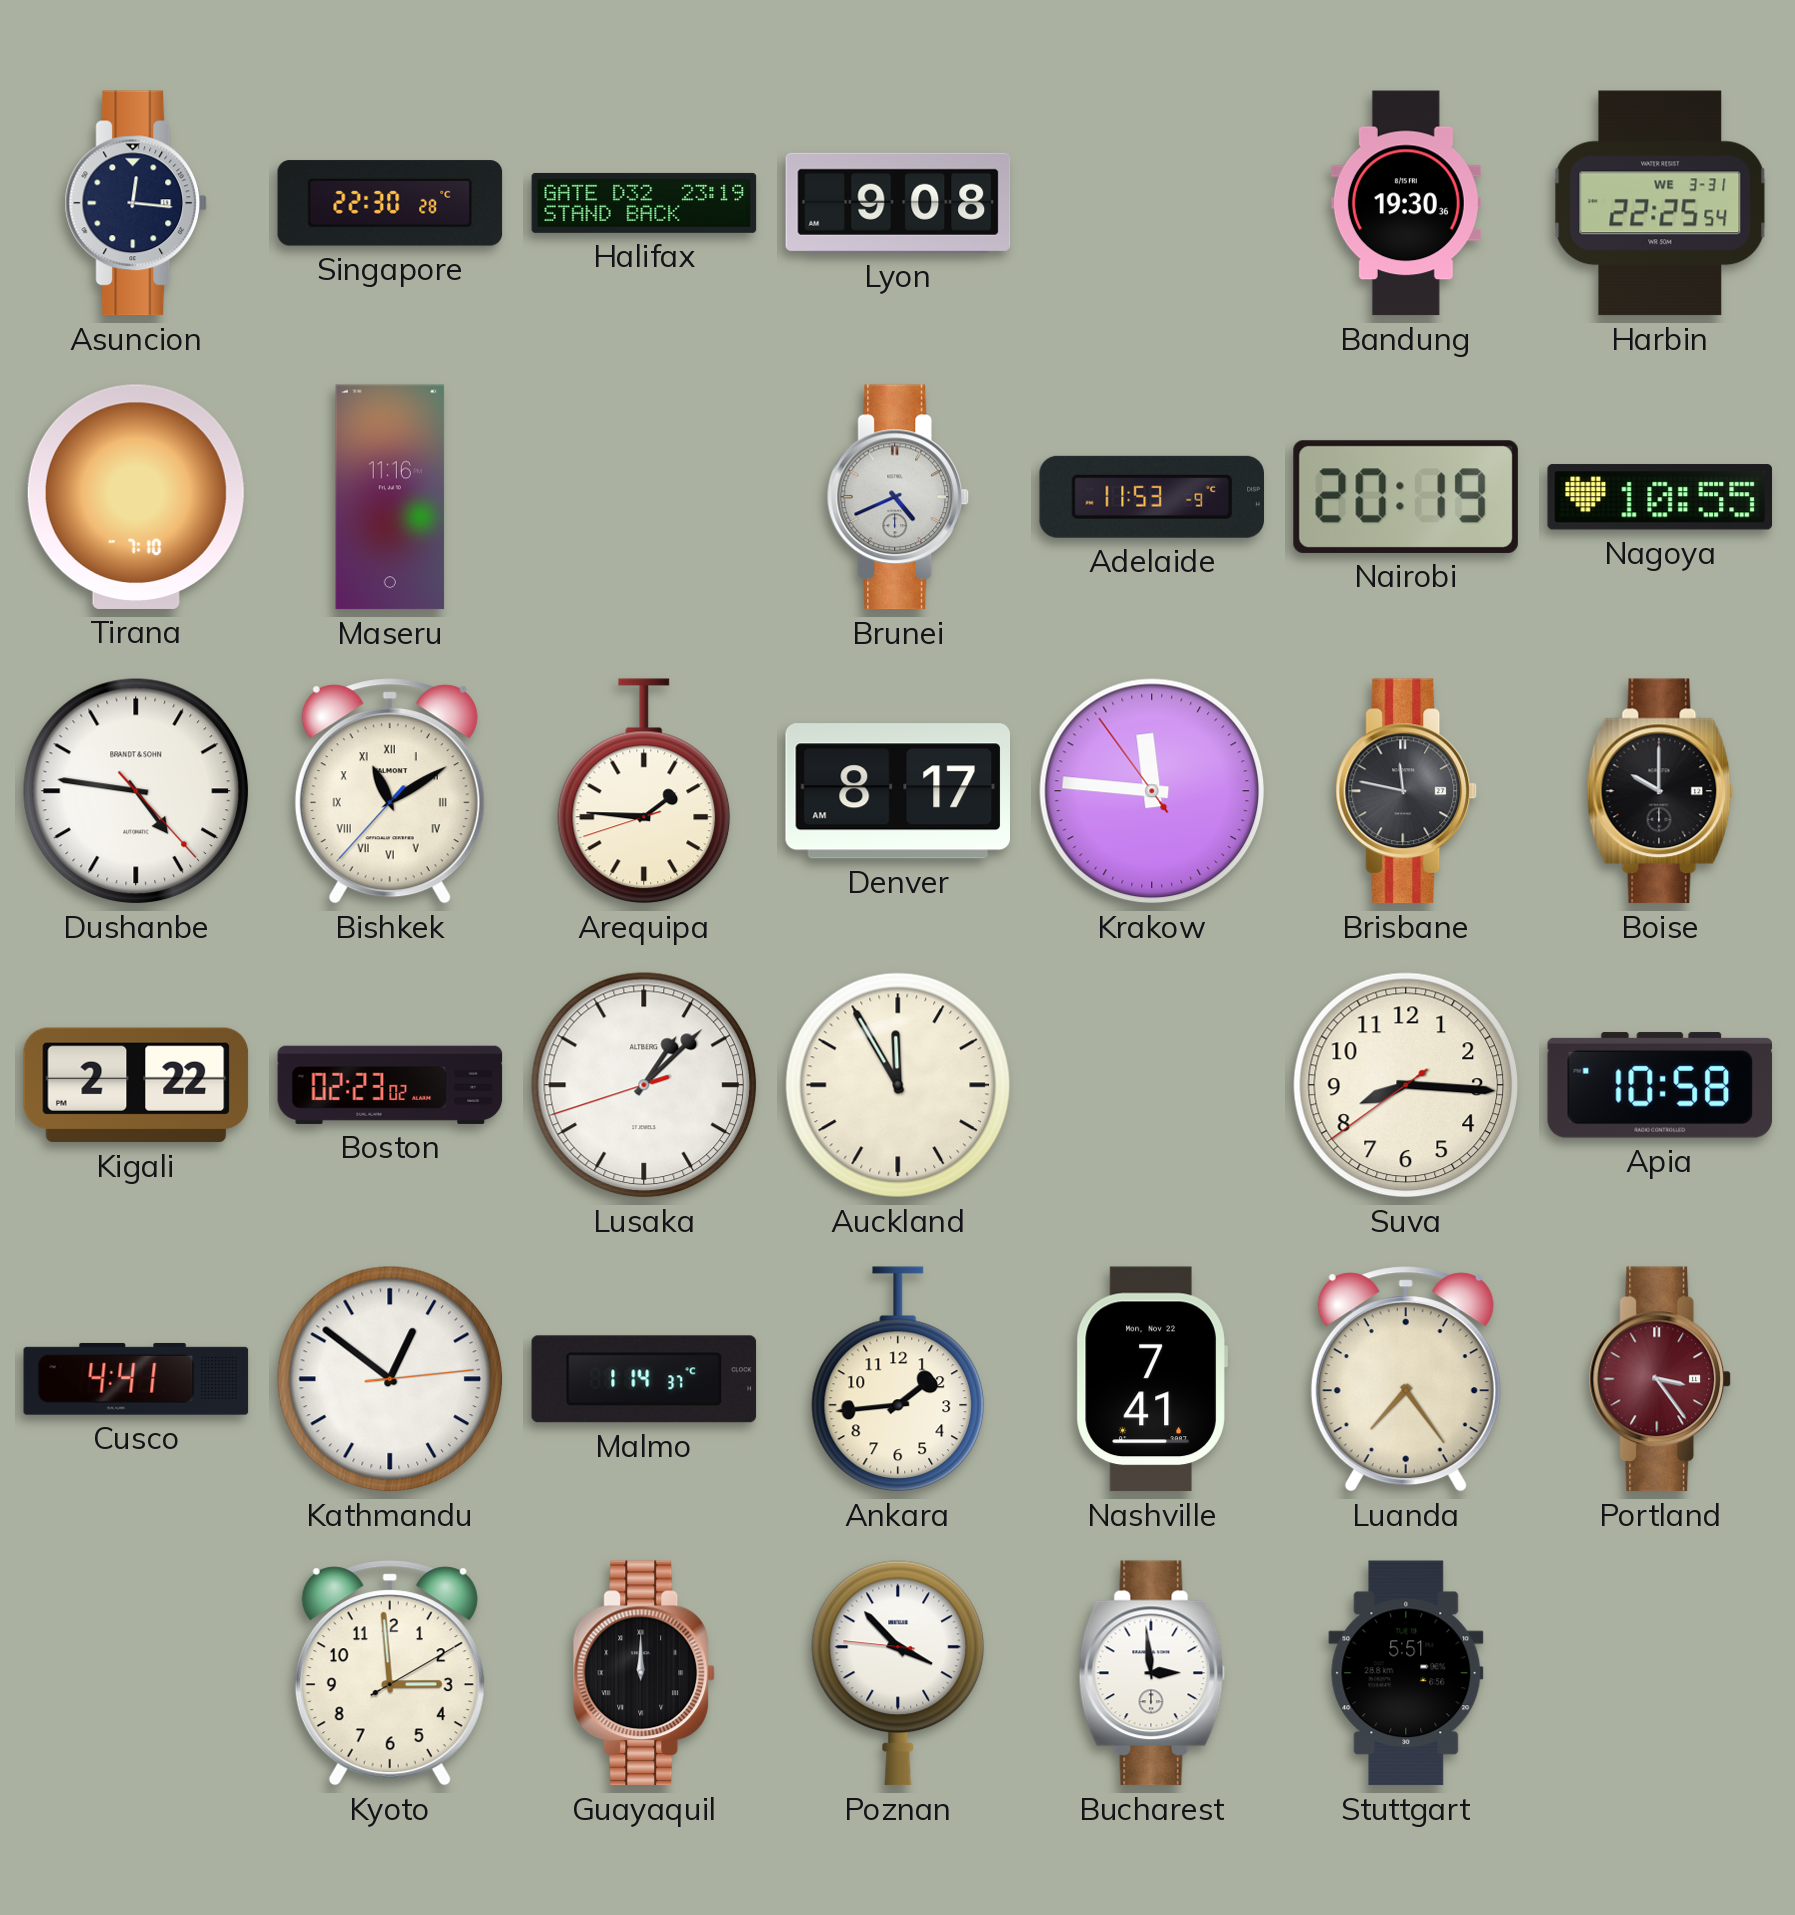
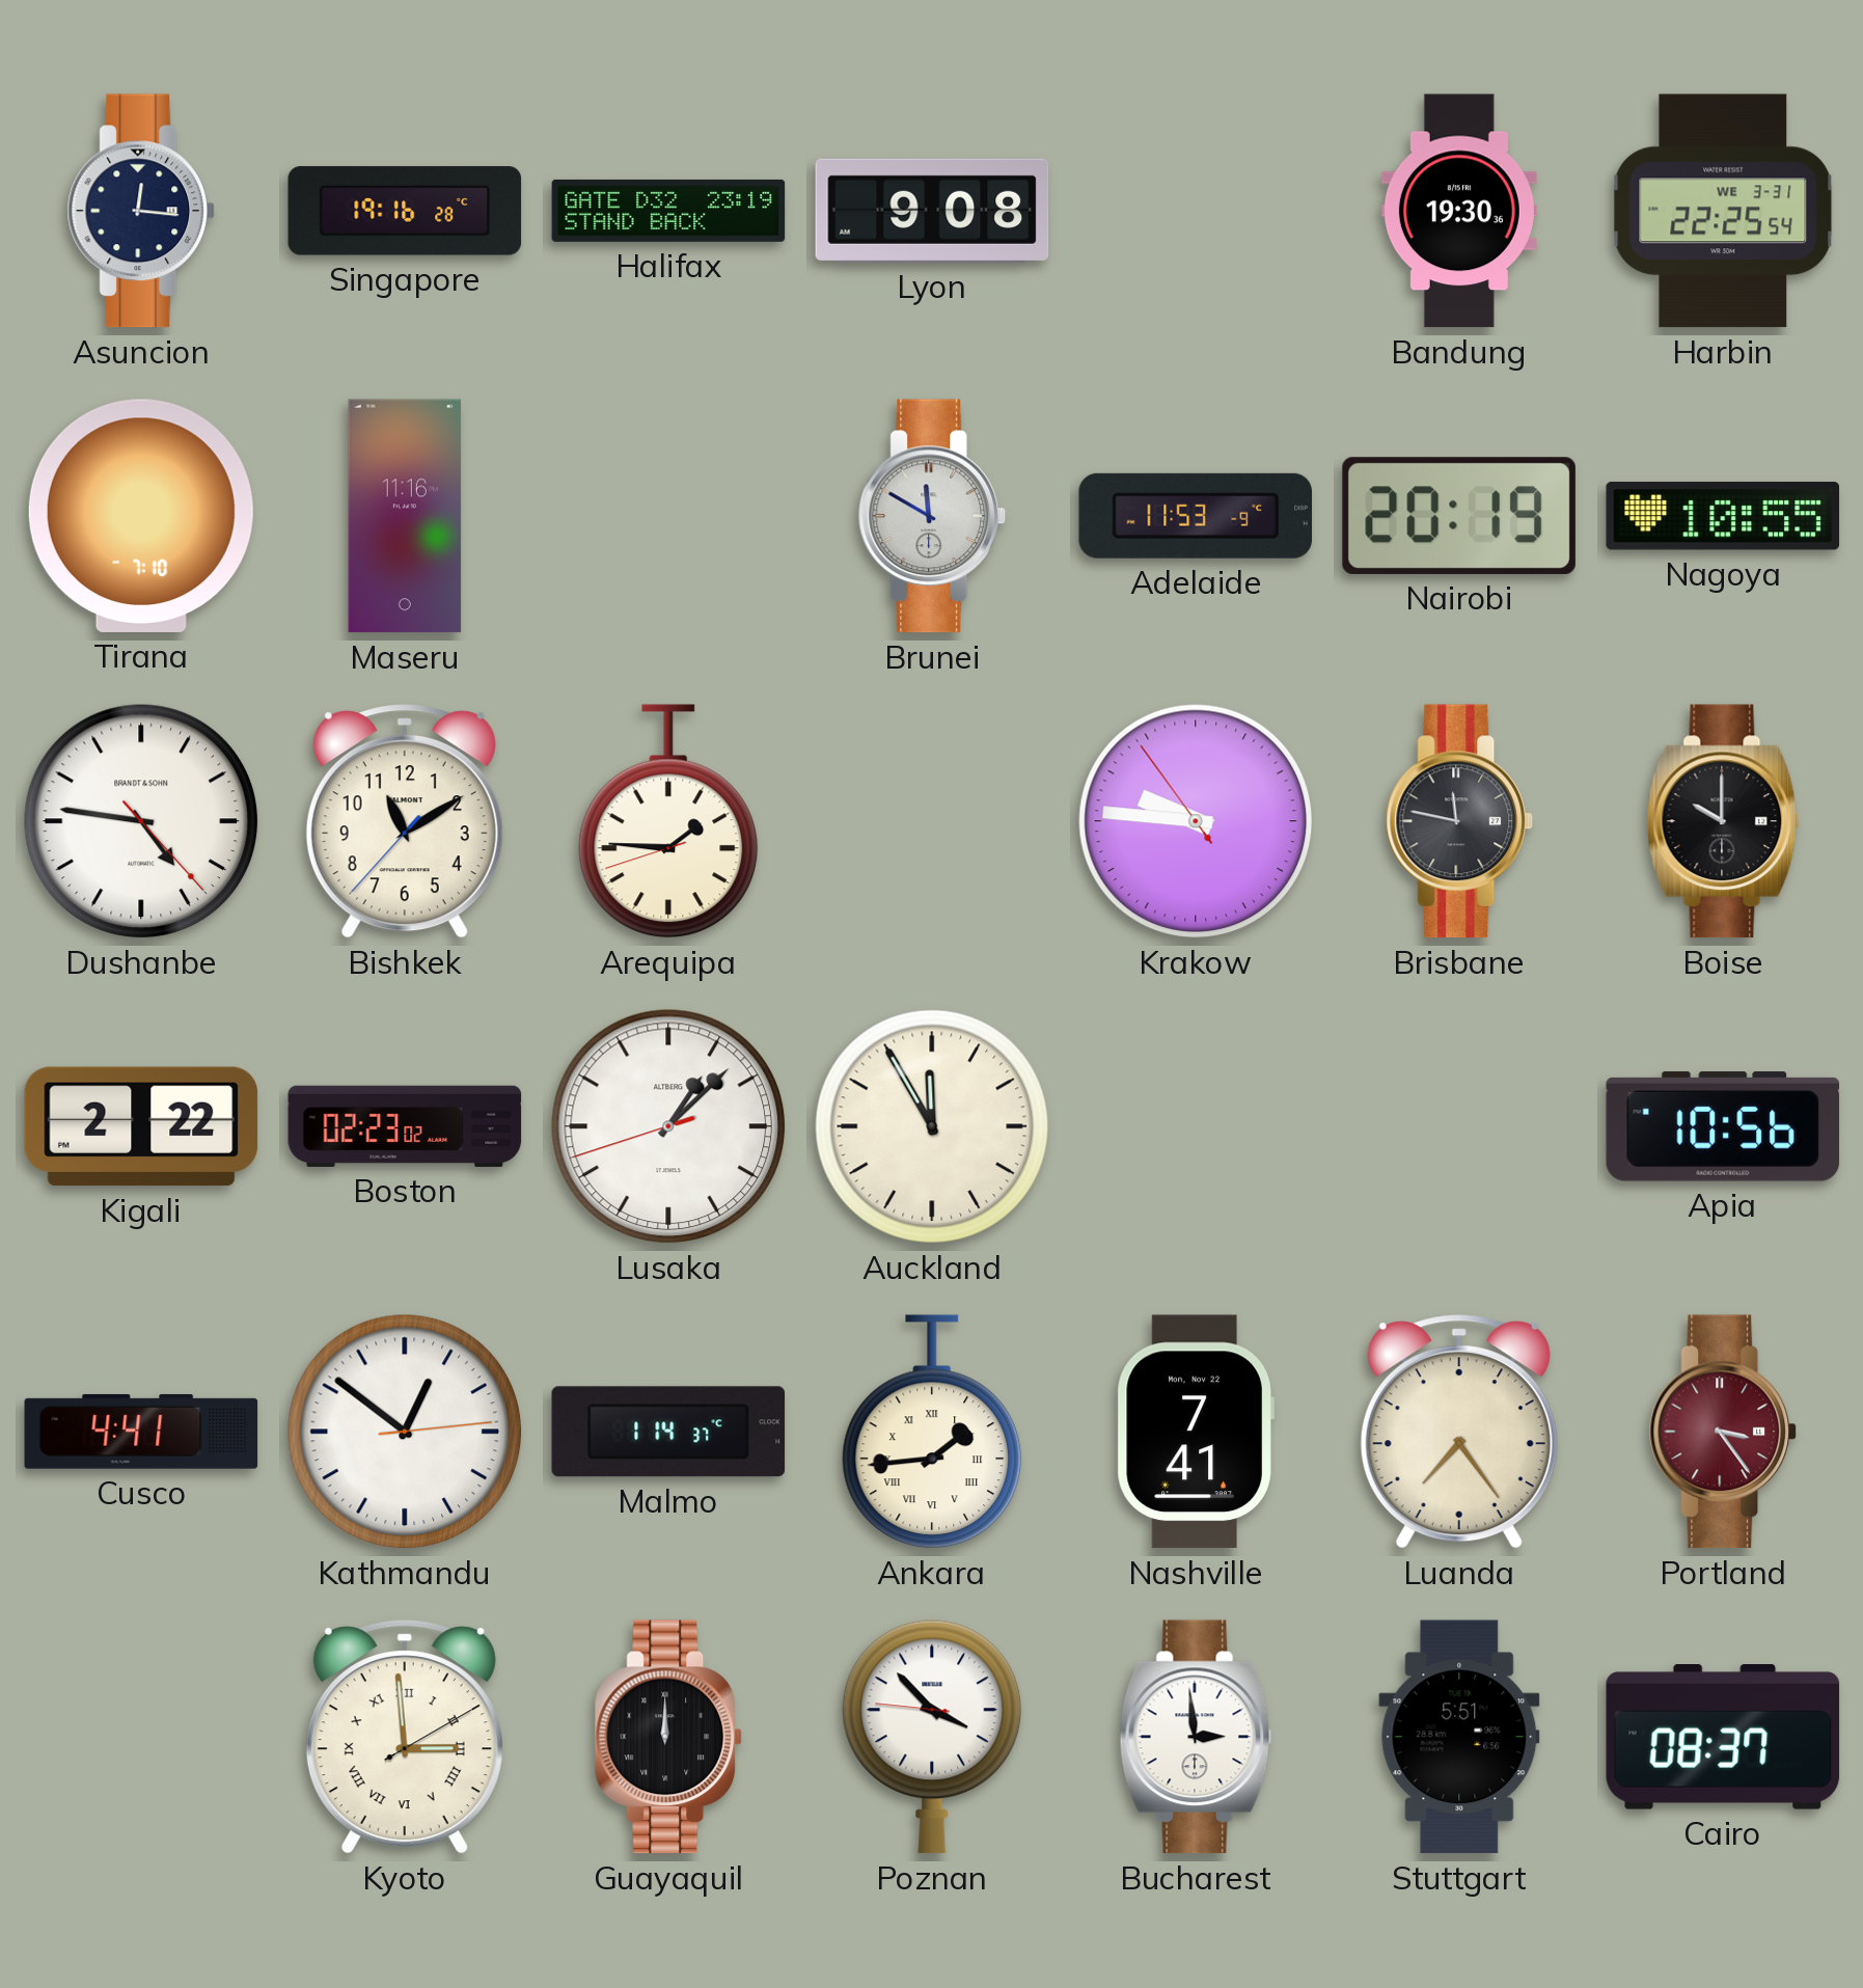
Singapore: 22:30 -> 19:16
Brunei: 4:41 -> 11:50
Bishkek numerals: Roman -> Arabic
Denver: 8:17 -> none
Krakow: 11:45 -> 9:45
Suva: 8:15 -> none
Apia: 10:58 -> 10:56
Ankara numerals: Arabic -> Roman
Kyoto numerals: Arabic -> Roman
Cairo: none -> 08:37
